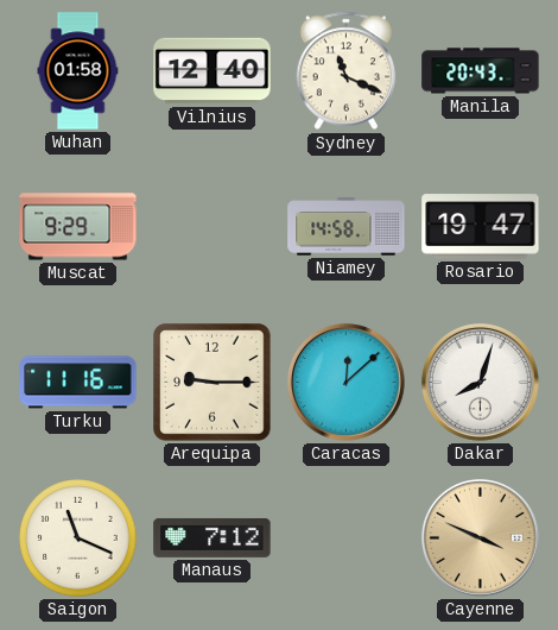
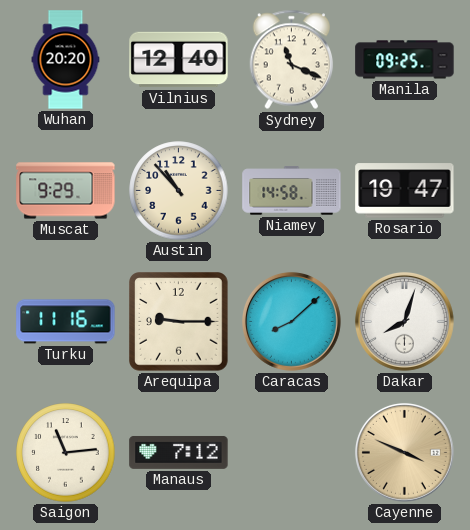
Wuhan: 01:58 -> 20:20
Manila: 20:43 -> 09:25
Austin: none -> 10:53
Caracas: 12:08 -> 8:08
Saigon: 11:19 -> 11:14
